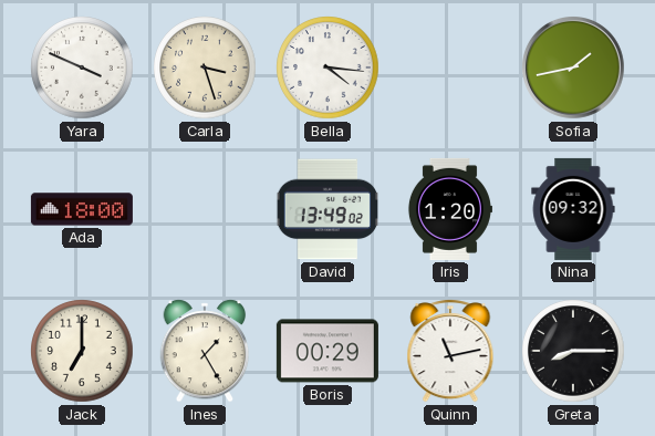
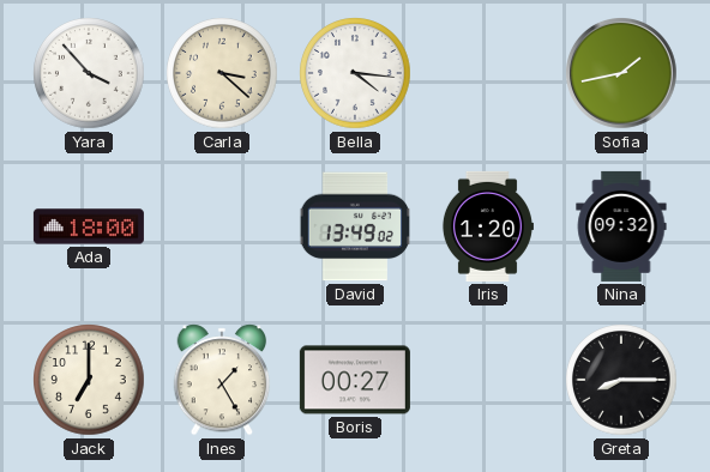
Yara: 3:49 -> 3:53
Carla: 3:27 -> 3:22
Boris: 00:29 -> 00:27
Quinn: 11:13 -> none
